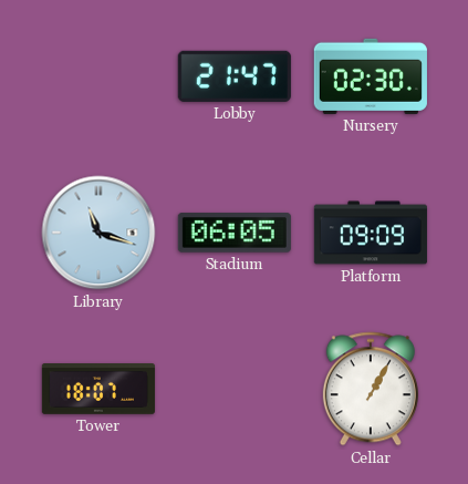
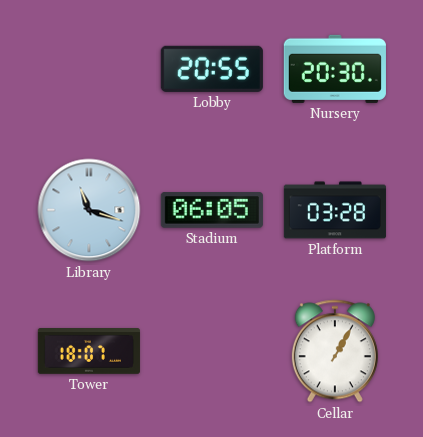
Lobby: 21:47 -> 20:55
Nursery: 02:30 -> 20:30
Platform: 09:09 -> 03:28
